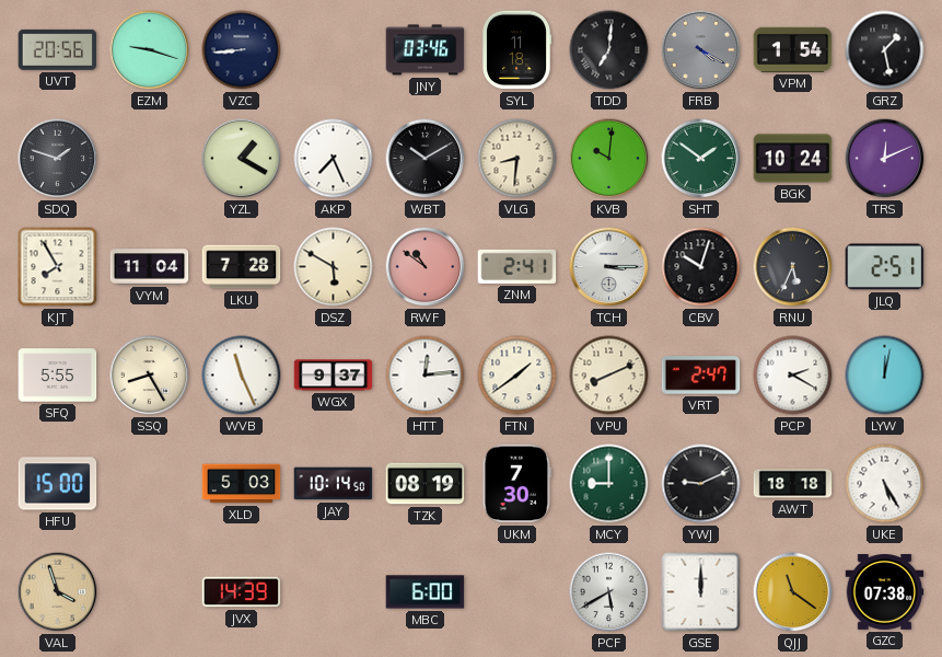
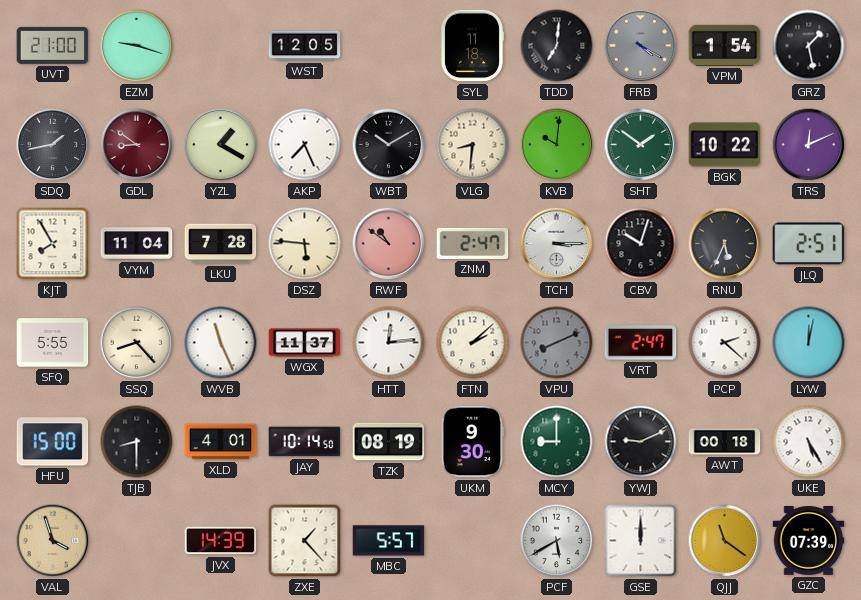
UVT: 20:56 -> 21:00
VZC: 8:44 -> none
WST: none -> 12:05
JNY: 03:46 -> none
SDQ: 1:48 -> 1:43
GDL: none -> 8:51
BGK: 10:24 -> 10:22
DSZ: 5:50 -> 5:46
ZNM: 2:41 -> 2:47
SSQ: 8:25 -> 8:23
WGX: 9:37 -> 11:37
FTN: 1:39 -> 2:08
VPU dial: cream -> grey
PCP: 2:20 -> 2:22
TJB: none -> 8:30
XLD: 5:03 -> 4:01
UKM: 7:30 -> 9:30
AWT: 18:18 -> 00:18
ZXE: none -> 1:23
MBC: 6:00 -> 5:57
GZC: 07:38 -> 07:39
